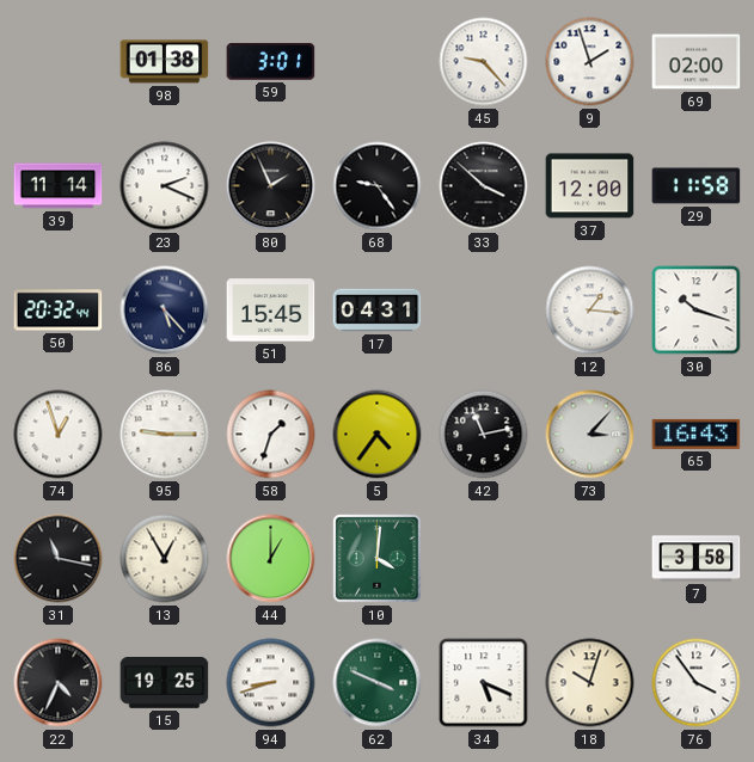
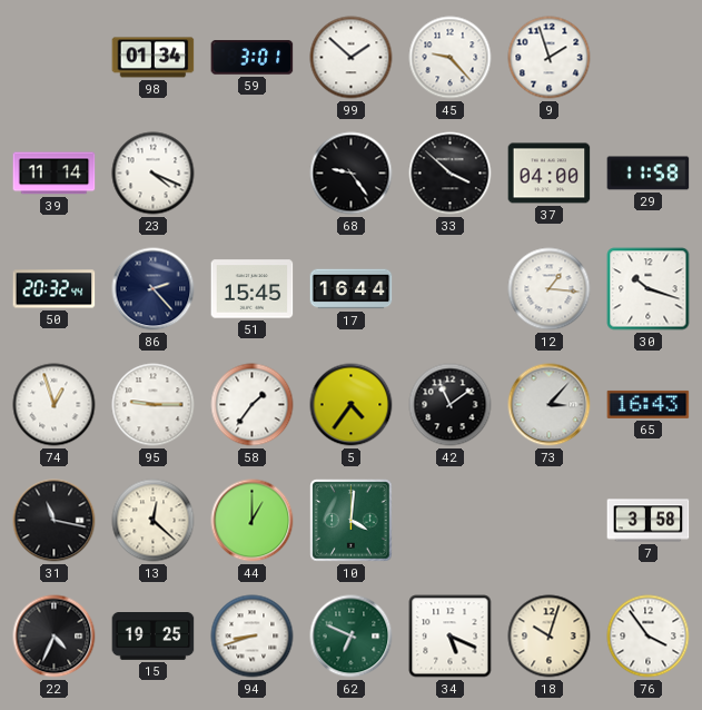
98: 01:38 -> 01:34
99: none -> 1:52
69: 02:00 -> none
23: 2:19 -> 4:19
80: 1:56 -> none
37: 12:00 -> 04:00
86: 5:23 -> 2:23
17: 04:31 -> 16:44
58: 1:33 -> 1:36
42: 11:13 -> 11:09
13: 12:55 -> 12:22
62: 3:49 -> 6:49
